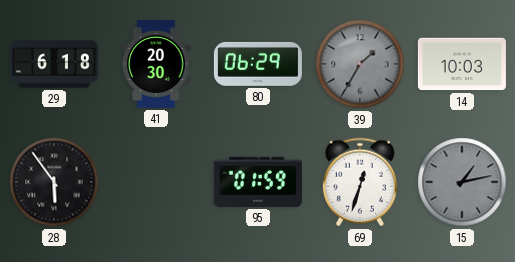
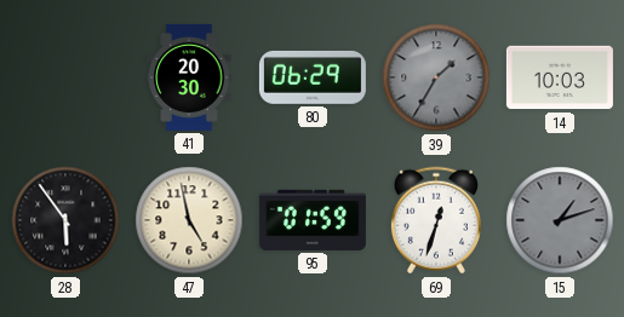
29: 6:18 -> none
47: none -> 4:58
15: 1:13 -> 1:12
